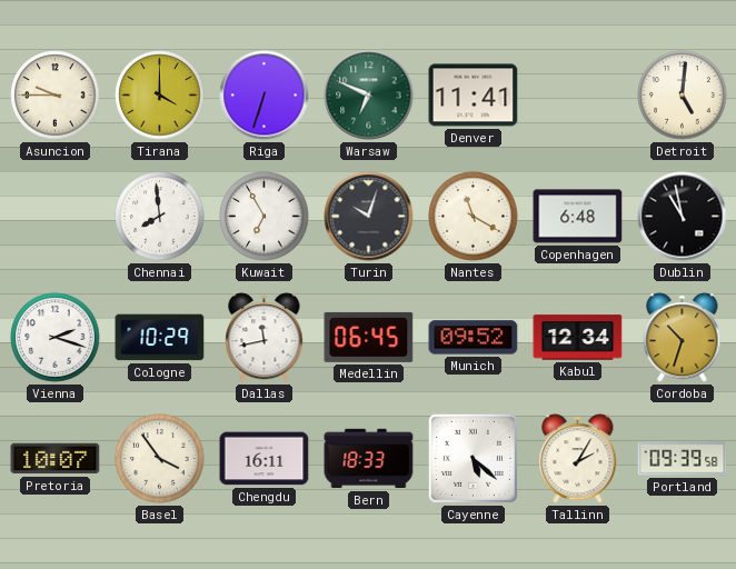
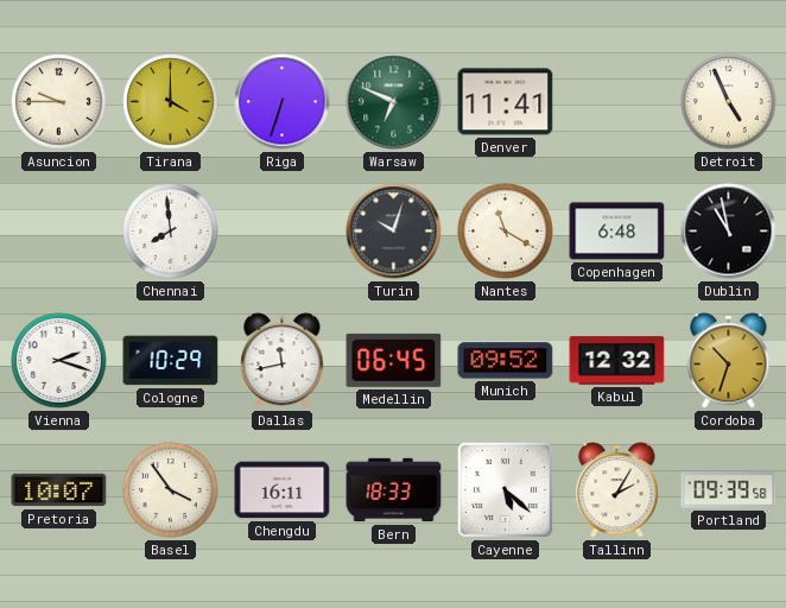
Detroit: 5:01 -> 4:56
Kuwait: 6:55 -> none
Kabul: 12:34 -> 12:32
